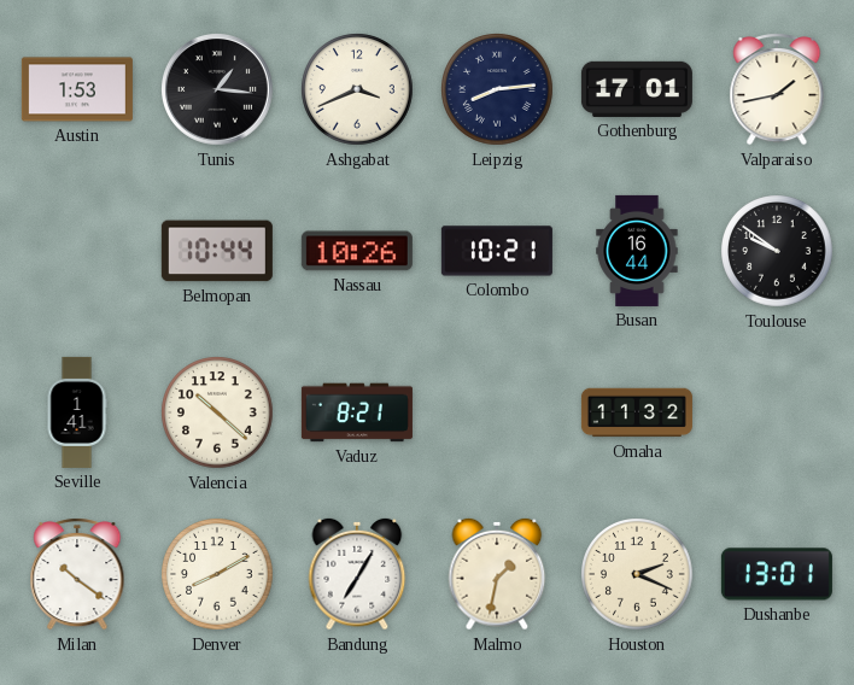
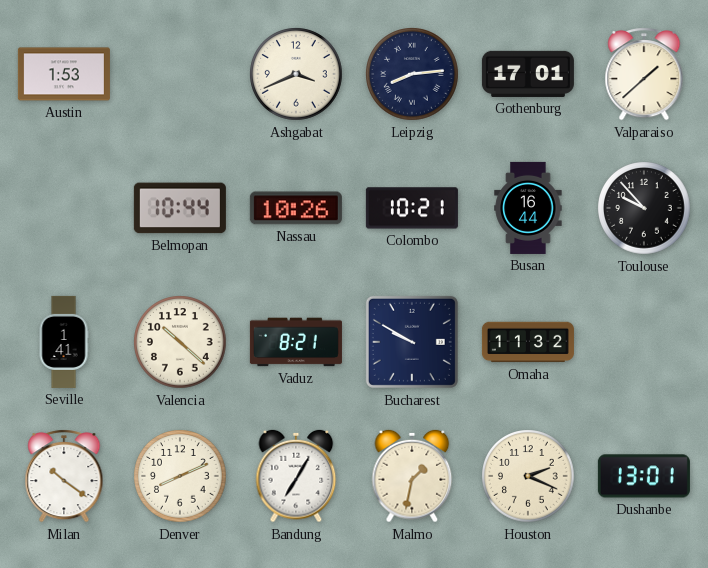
Tunis: 1:16 -> none
Valparaiso: 1:43 -> 1:38
Toulouse: 9:51 -> 9:53
Bucharest: none -> 9:50
Denver: 8:10 -> 8:11
